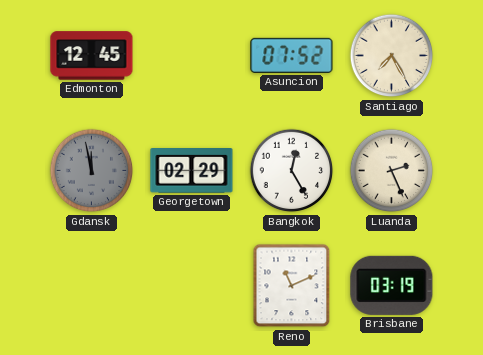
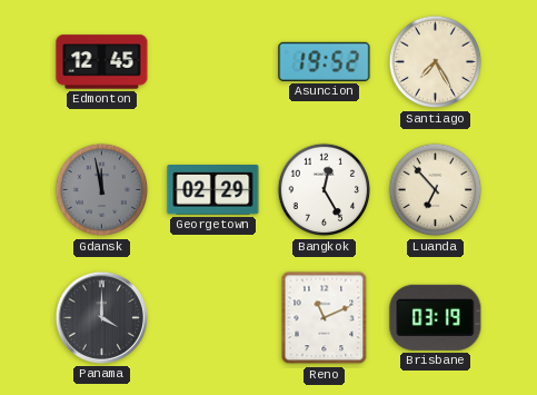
Asuncion: 07:52 -> 19:52
Luanda: 2:26 -> 6:53
Panama: none -> 4:00
